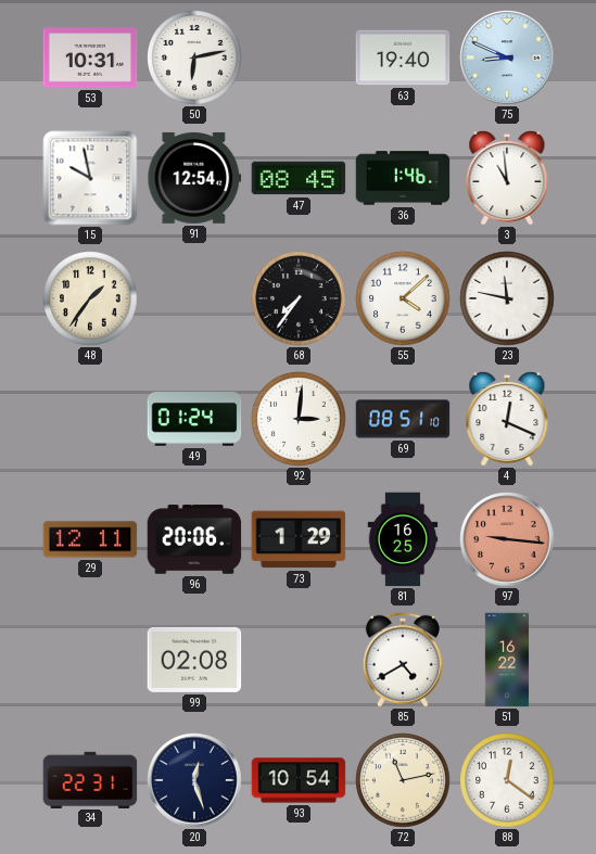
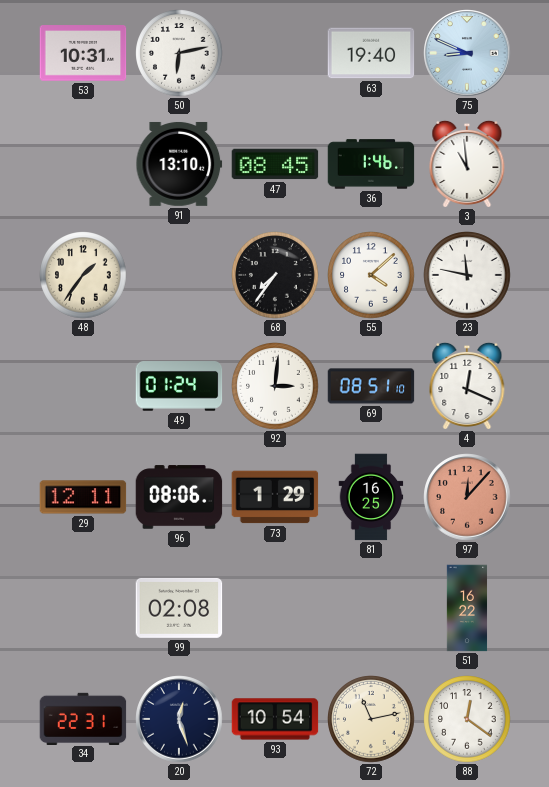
15: 9:58 -> none
91: 12:54 -> 13:10
96: 20:06 -> 08:06
97: 9:16 -> 12:07
85: 4:40 -> none
